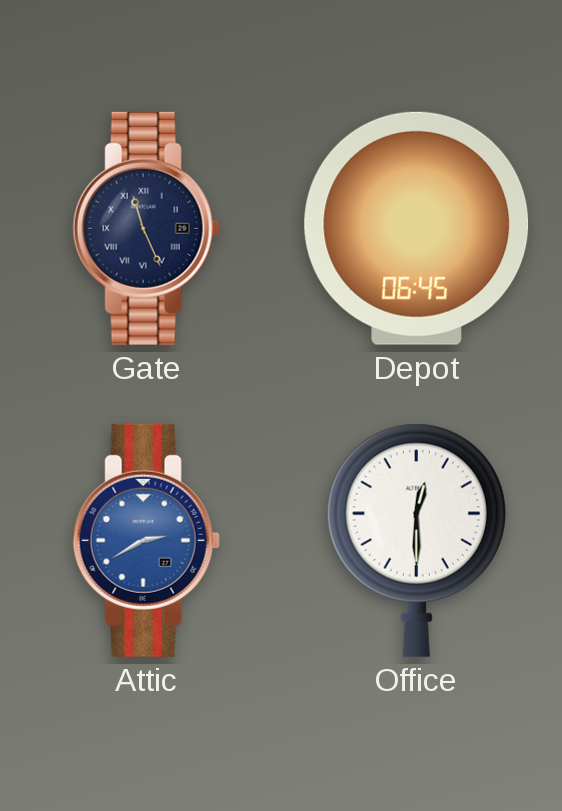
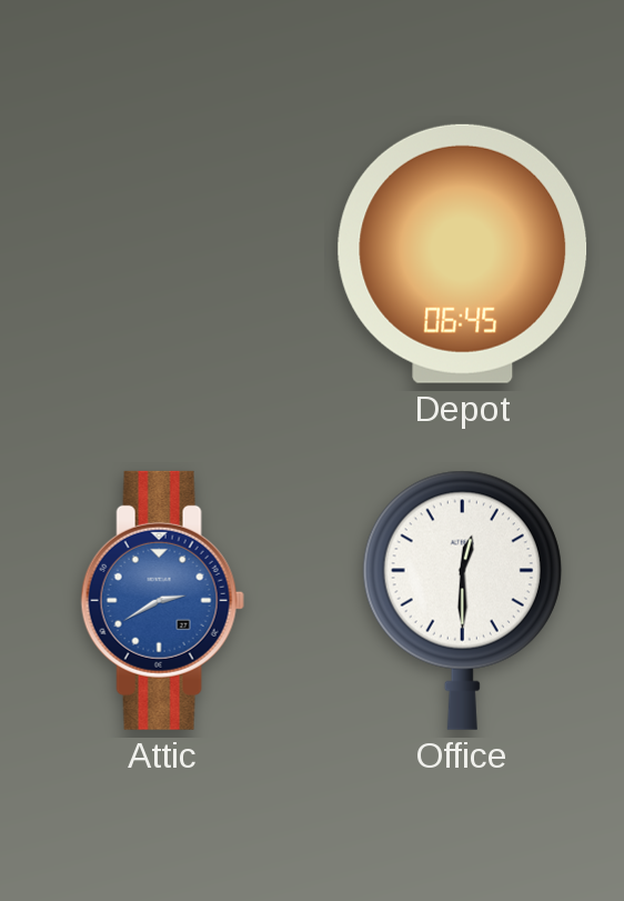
Gate: 11:26 -> none
